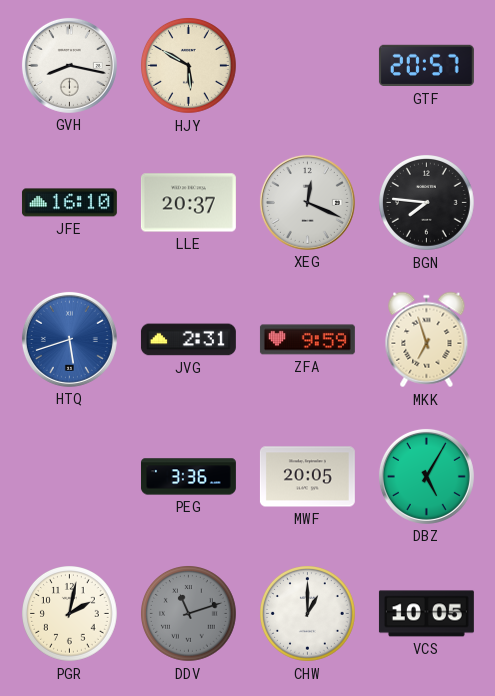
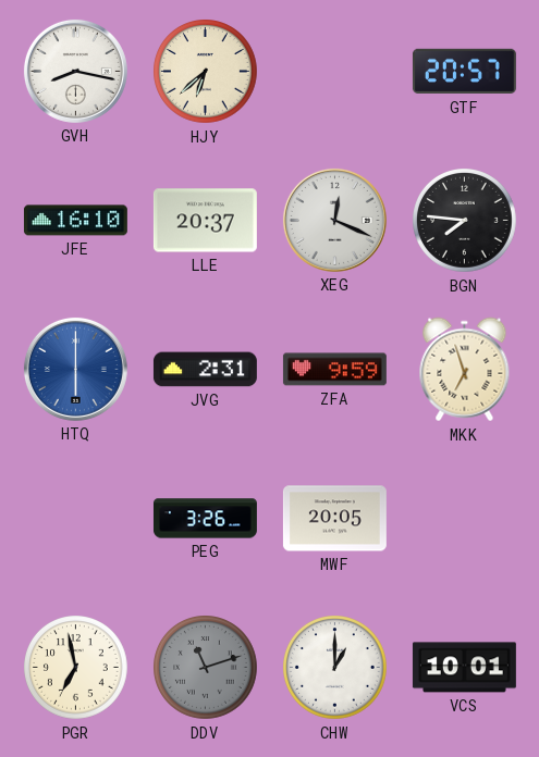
HJY: 5:50 -> 6:38
HTQ: 5:42 -> 6:00
PEG: 3:36 -> 3:26
DBZ: 5:05 -> none
PGR: 2:02 -> 6:58
VCS: 10:05 -> 10:01
